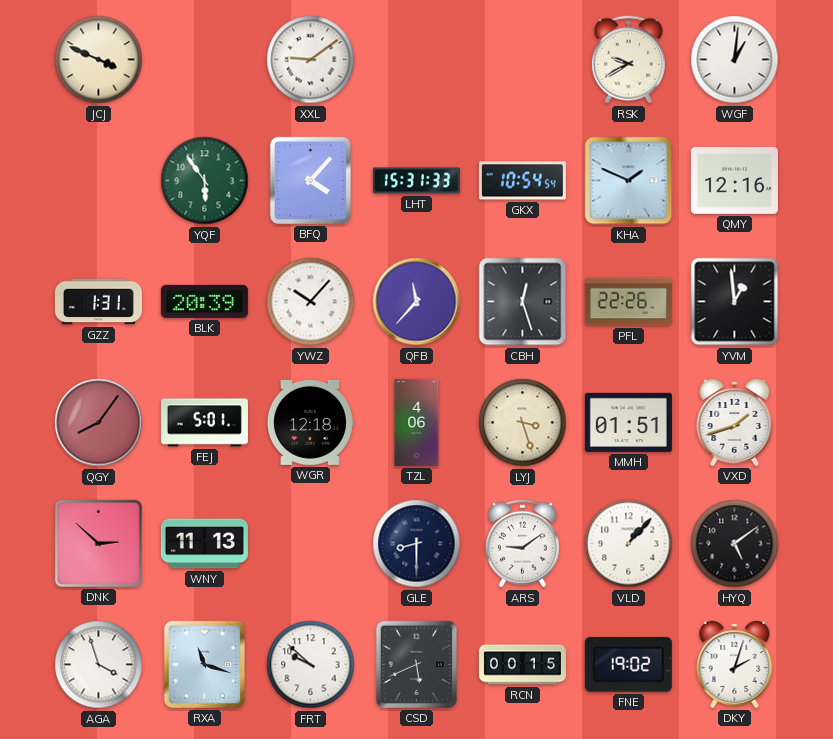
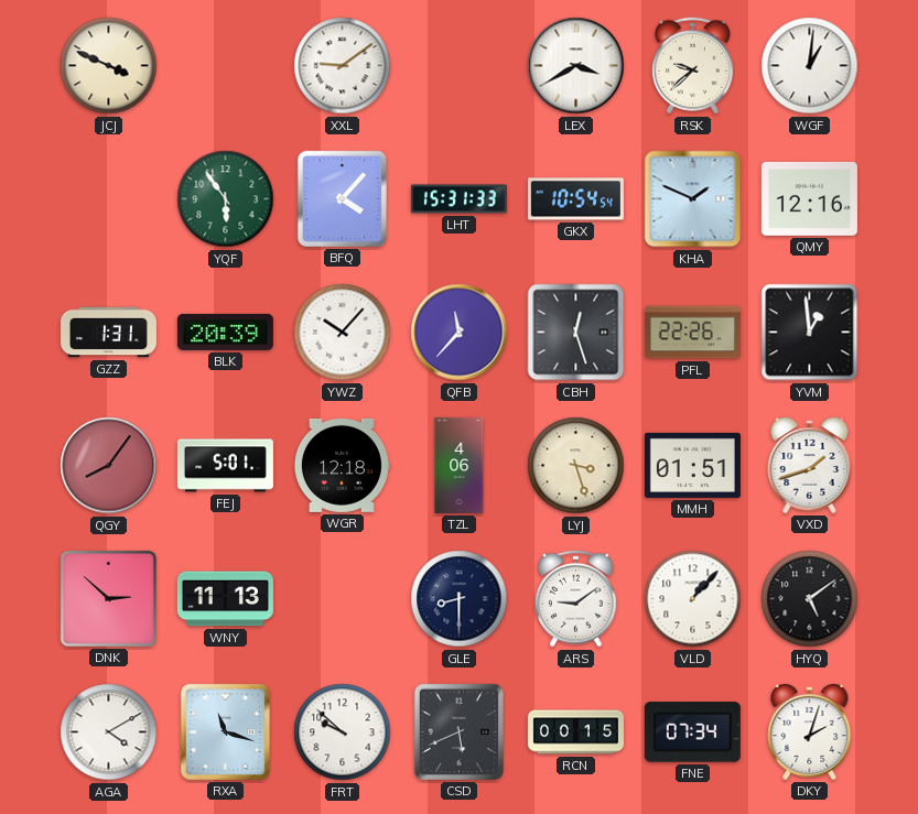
LEX: none -> 3:40
RSK: 9:40 -> 9:38
AGA: 3:57 -> 4:10
FNE: 19:02 -> 07:34
